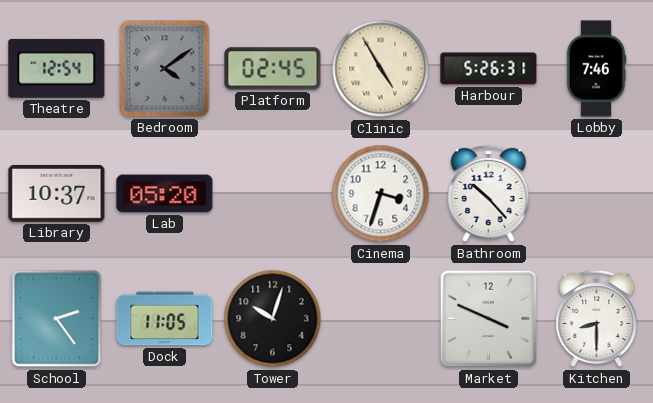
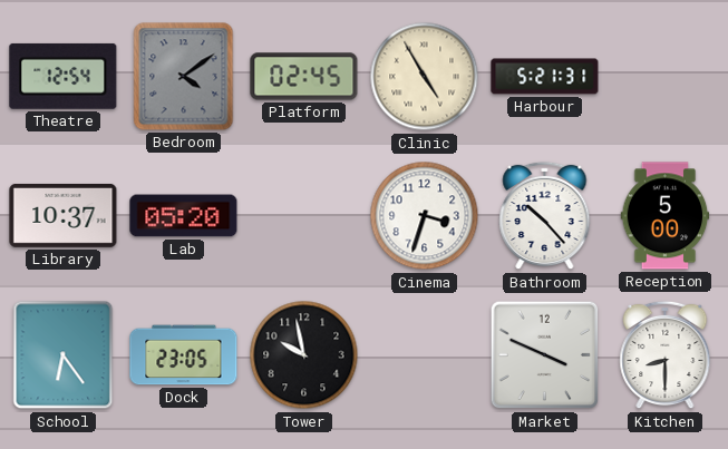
Harbour: 5:26 -> 5:21
Lobby: 7:46 -> none
Reception: none -> 5:00
School: 2:24 -> 6:24
Dock: 11:05 -> 23:05
Tower: 10:03 -> 9:58
